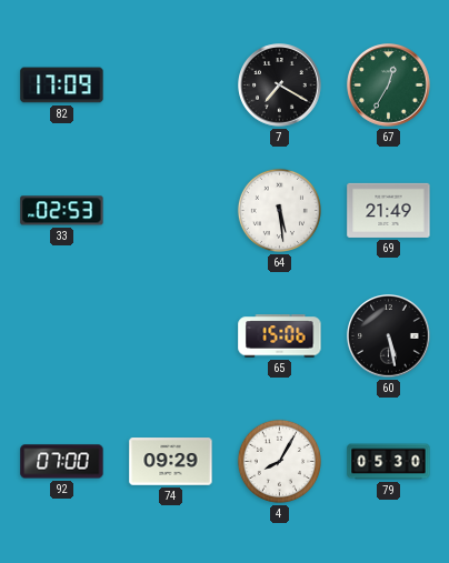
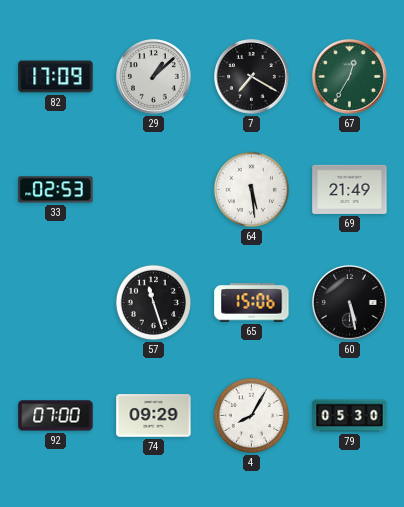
29: none -> 1:08
57: none -> 11:27
